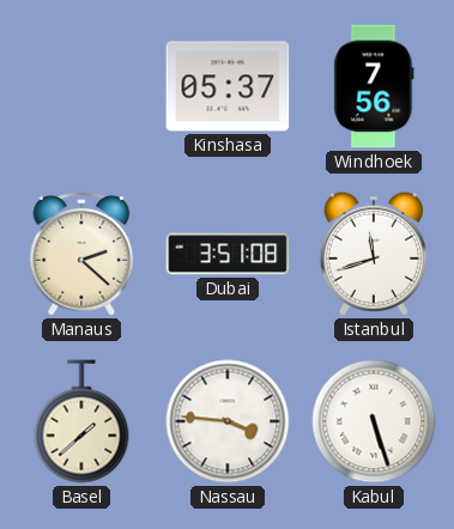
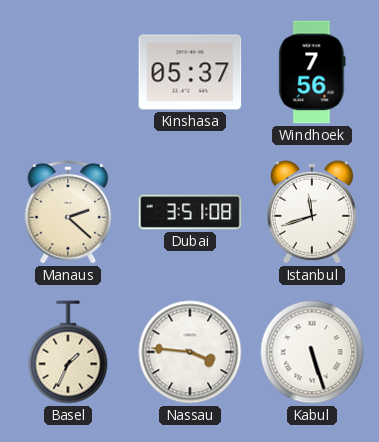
Basel: 1:38 -> 1:34
